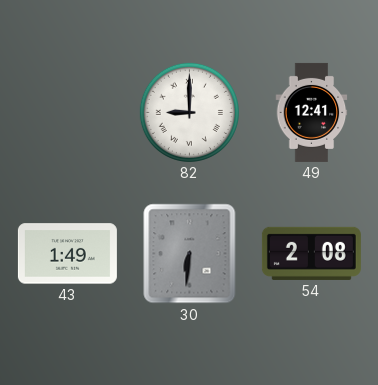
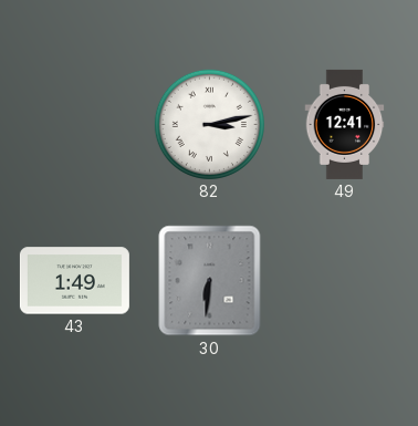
82: 9:00 -> 3:13
54: 2:08 -> none
